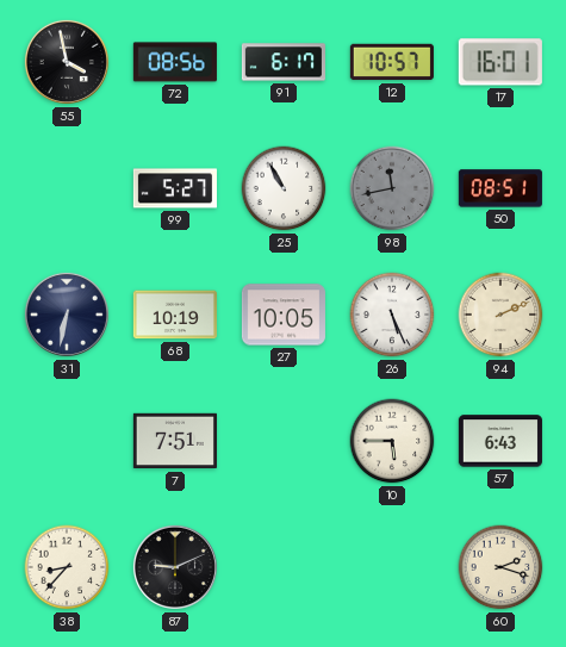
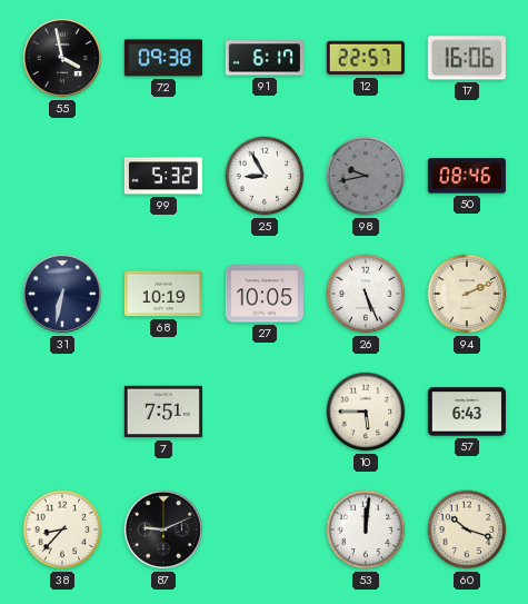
72: 08:56 -> 09:38
12: 10:57 -> 22:57
17: 16:01 -> 16:06
99: 5:27 -> 5:32
25: 10:55 -> 8:55
98: 11:43 -> 9:43
50: 08:51 -> 08:46
53: none -> 12:01
60: 2:18 -> 10:18
